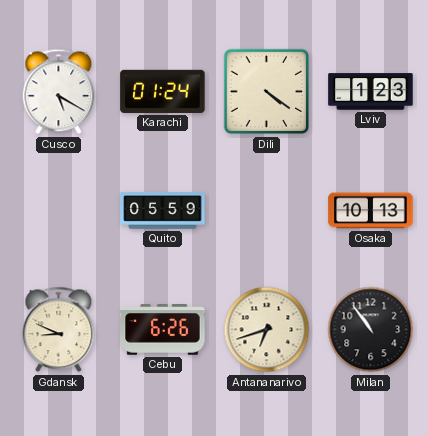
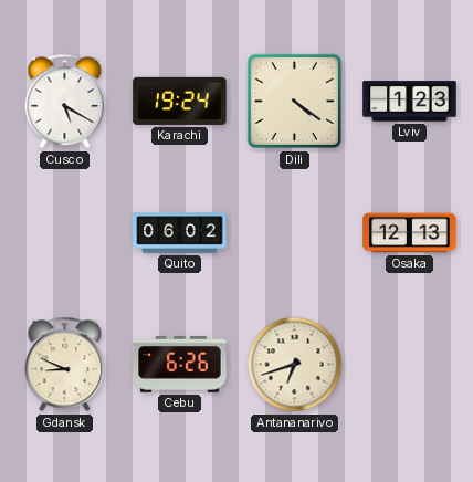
Karachi: 01:24 -> 19:24
Quito: 05:59 -> 06:02
Osaka: 10:13 -> 12:13
Milan: 10:54 -> none
